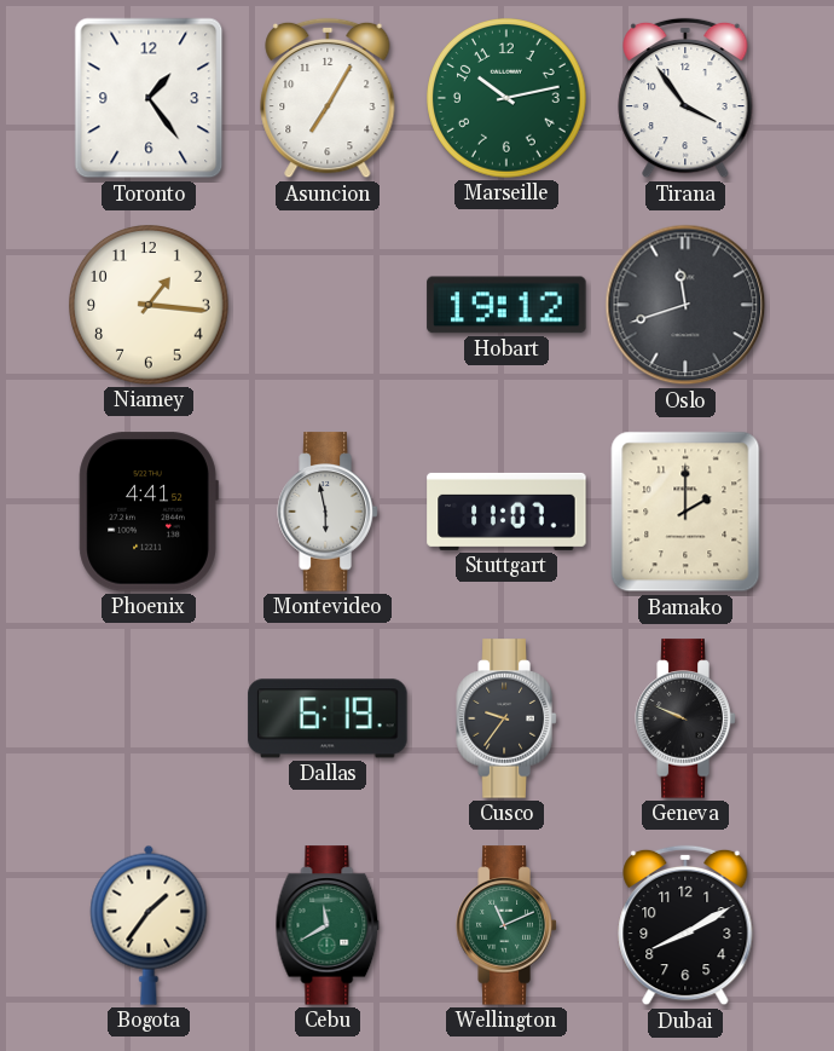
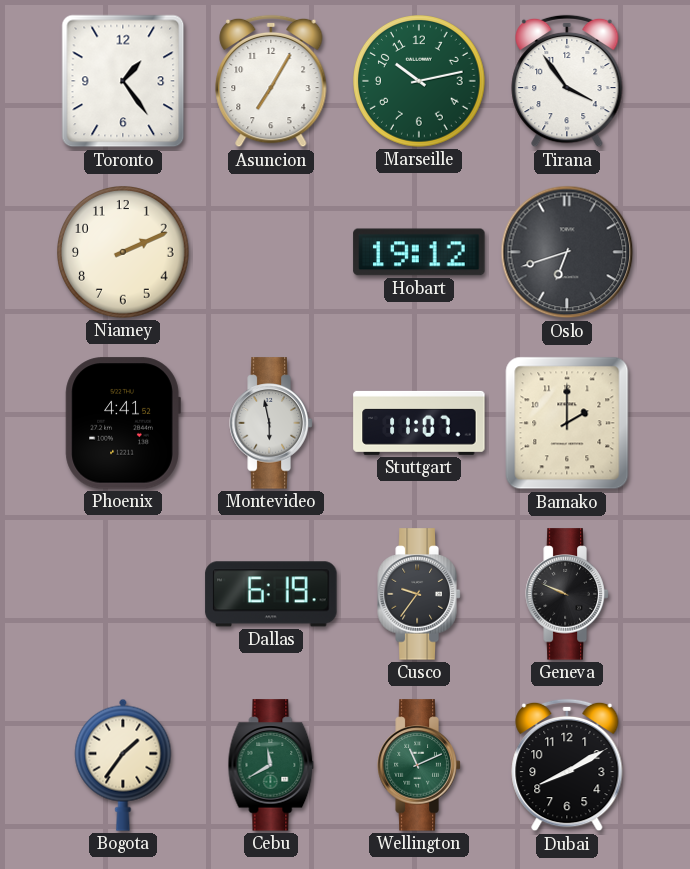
Niamey: 1:16 -> 2:11
Oslo: 11:42 -> 6:42
